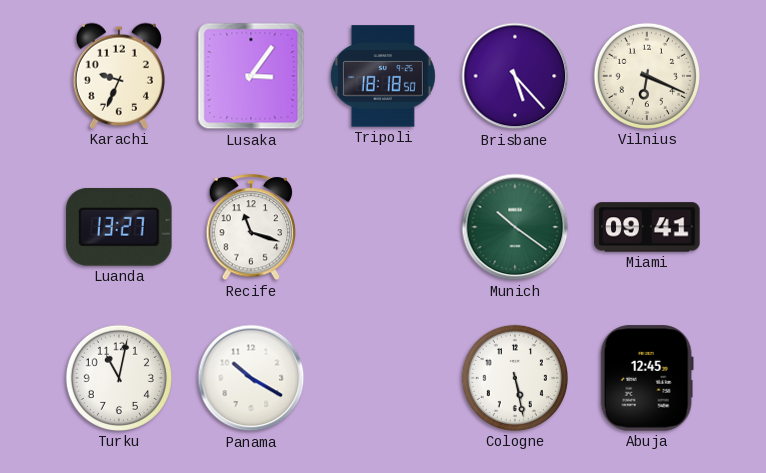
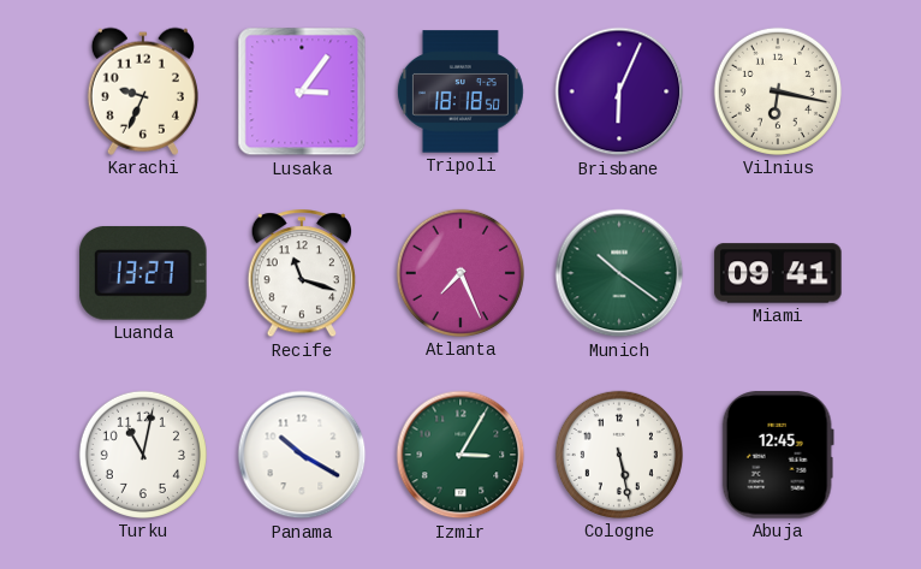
Brisbane: 5:23 -> 6:04
Vilnius: 6:19 -> 6:17
Atlanta: none -> 7:26
Izmir: none -> 3:05
